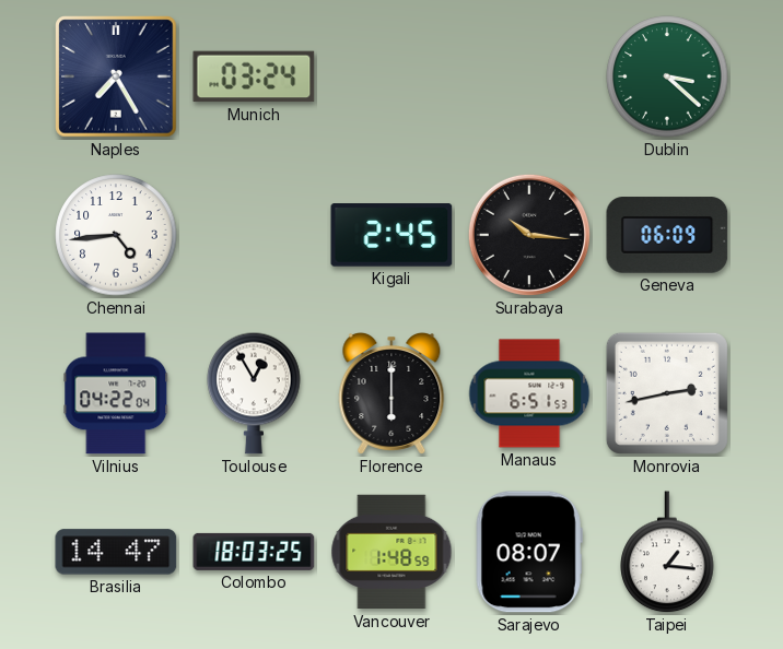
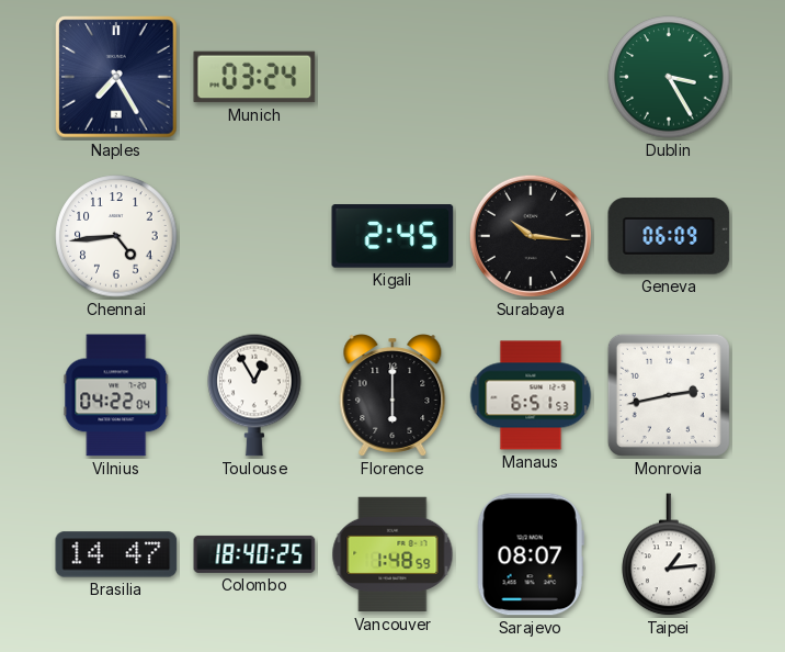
Dublin: 3:22 -> 3:25
Colombo: 18:03 -> 18:40
Taipei: 1:16 -> 1:14
